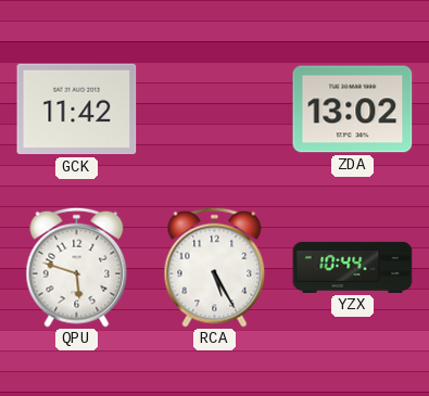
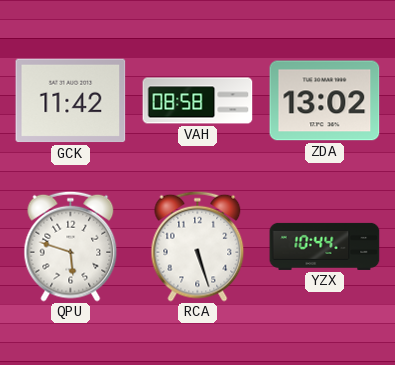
VAH: none -> 08:58
RCA: 5:25 -> 5:27
